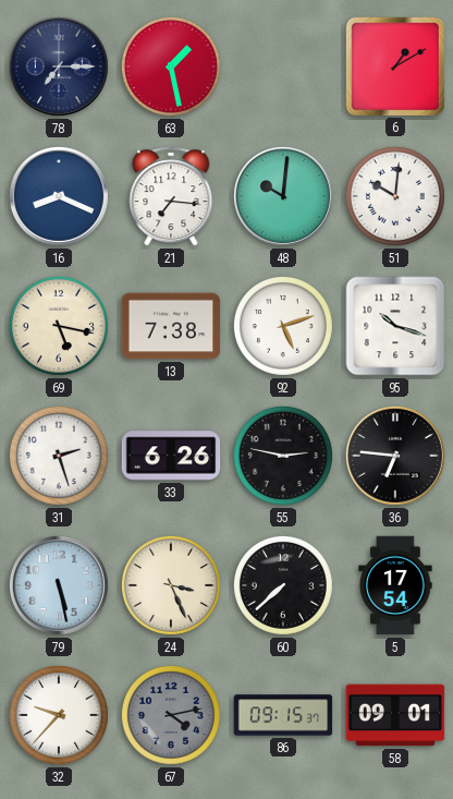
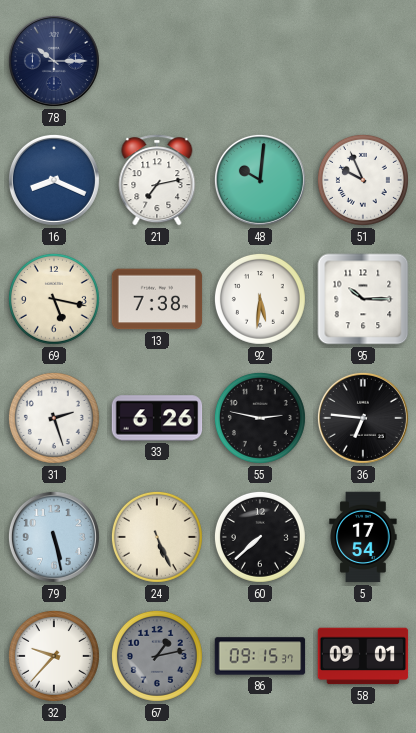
78: 7:15 -> 10:15
63: 1:28 -> none
6: 1:10 -> none
21: 7:16 -> 7:13
51: 10:01 -> 9:56
92: 5:12 -> 5:31
95: 10:18 -> 10:15
24: 3:26 -> 5:26
67: 4:13 -> 1:13
